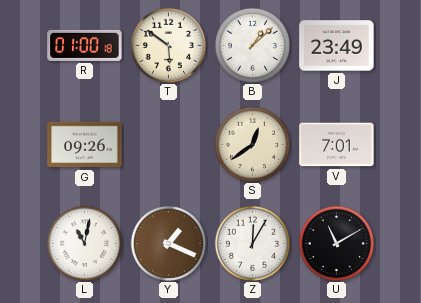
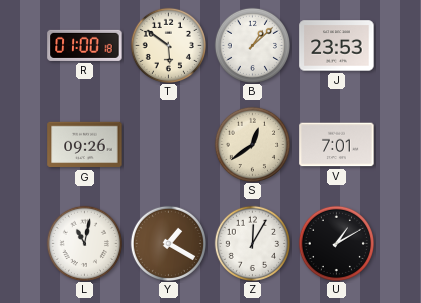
J: 23:49 -> 23:53
Y: 1:19 -> 1:20
U: 11:10 -> 1:10
